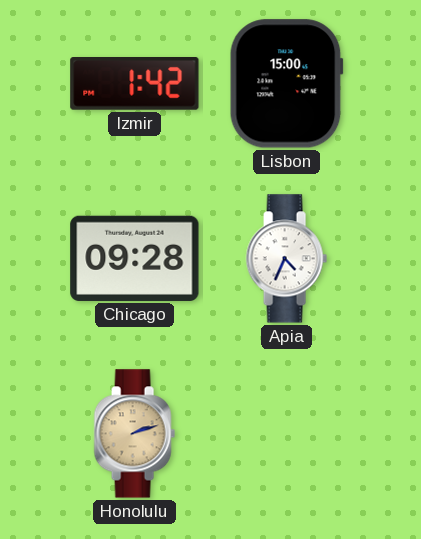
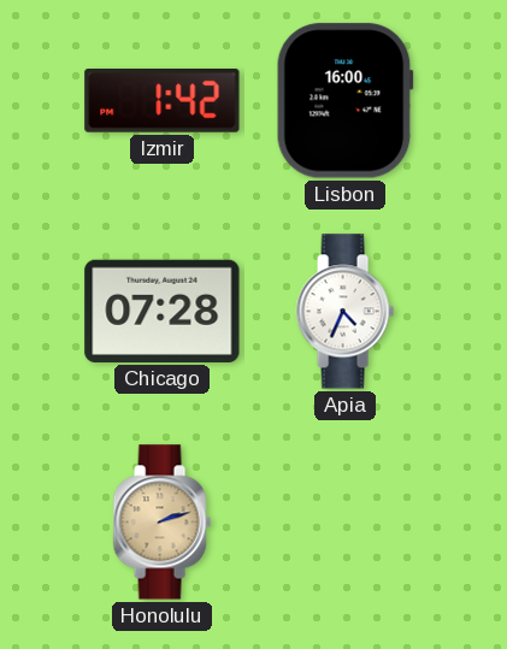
Lisbon: 15:00 -> 16:00
Chicago: 09:28 -> 07:28
